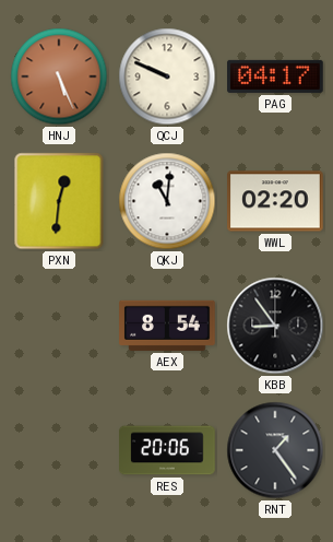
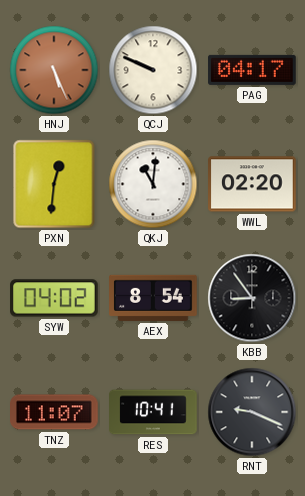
SYW: none -> 04:02
TNZ: none -> 11:07
RES: 20:06 -> 10:41
RNT: 1:24 -> 9:19
